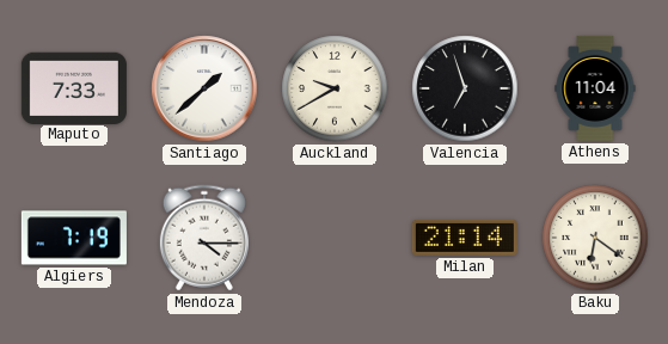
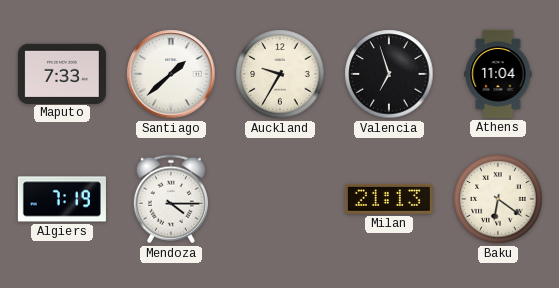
Auckland: 9:40 -> 9:35
Milan: 21:14 -> 21:13
